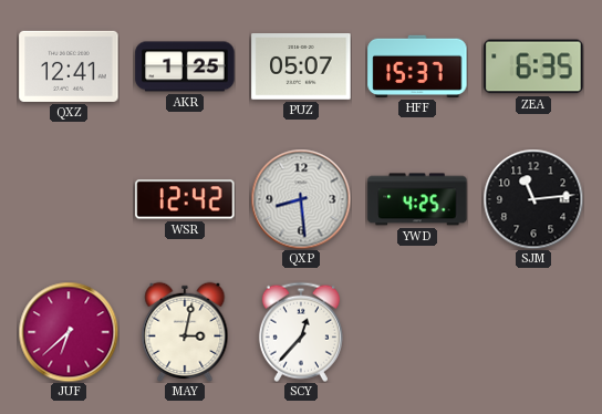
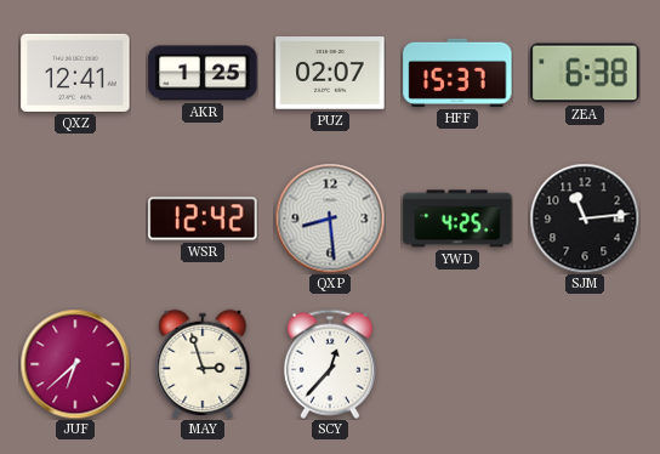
PUZ: 05:07 -> 02:07
ZEA: 6:35 -> 6:38
MAY: 3:02 -> 2:57
